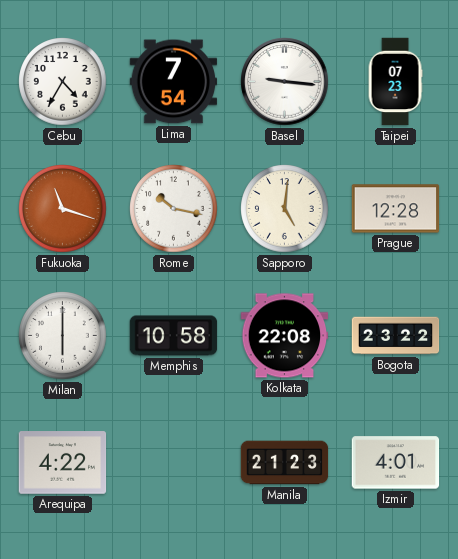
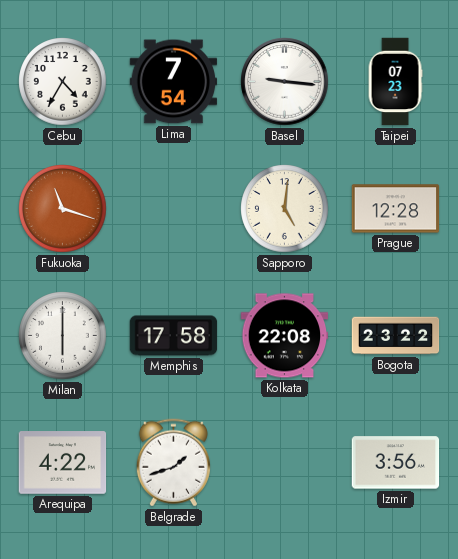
Rome: 10:17 -> none
Memphis: 10:58 -> 17:58
Belgrade: none -> 1:42
Manila: 21:23 -> none
Izmir: 4:01 -> 3:56
